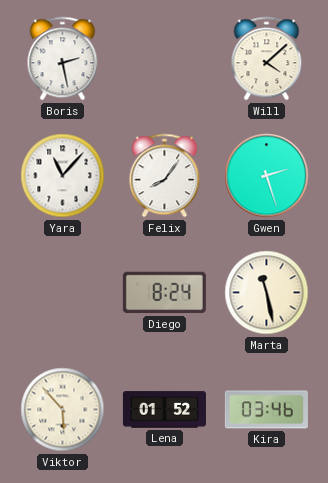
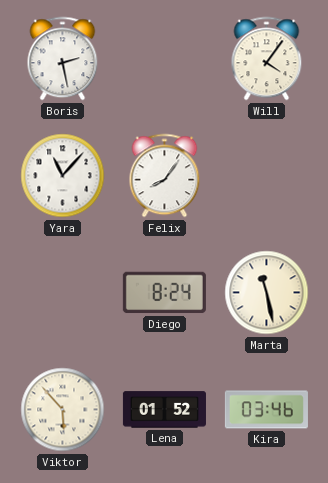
Will: 4:08 -> 4:06
Gwen: 2:27 -> none
